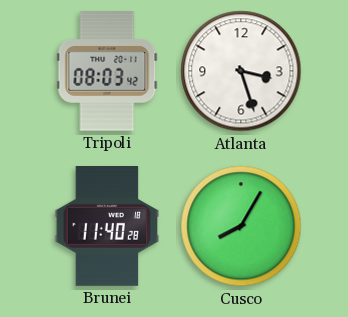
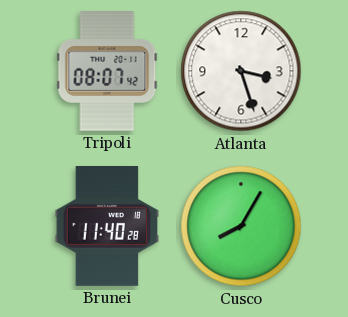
Tripoli: 08:03 -> 08:07
